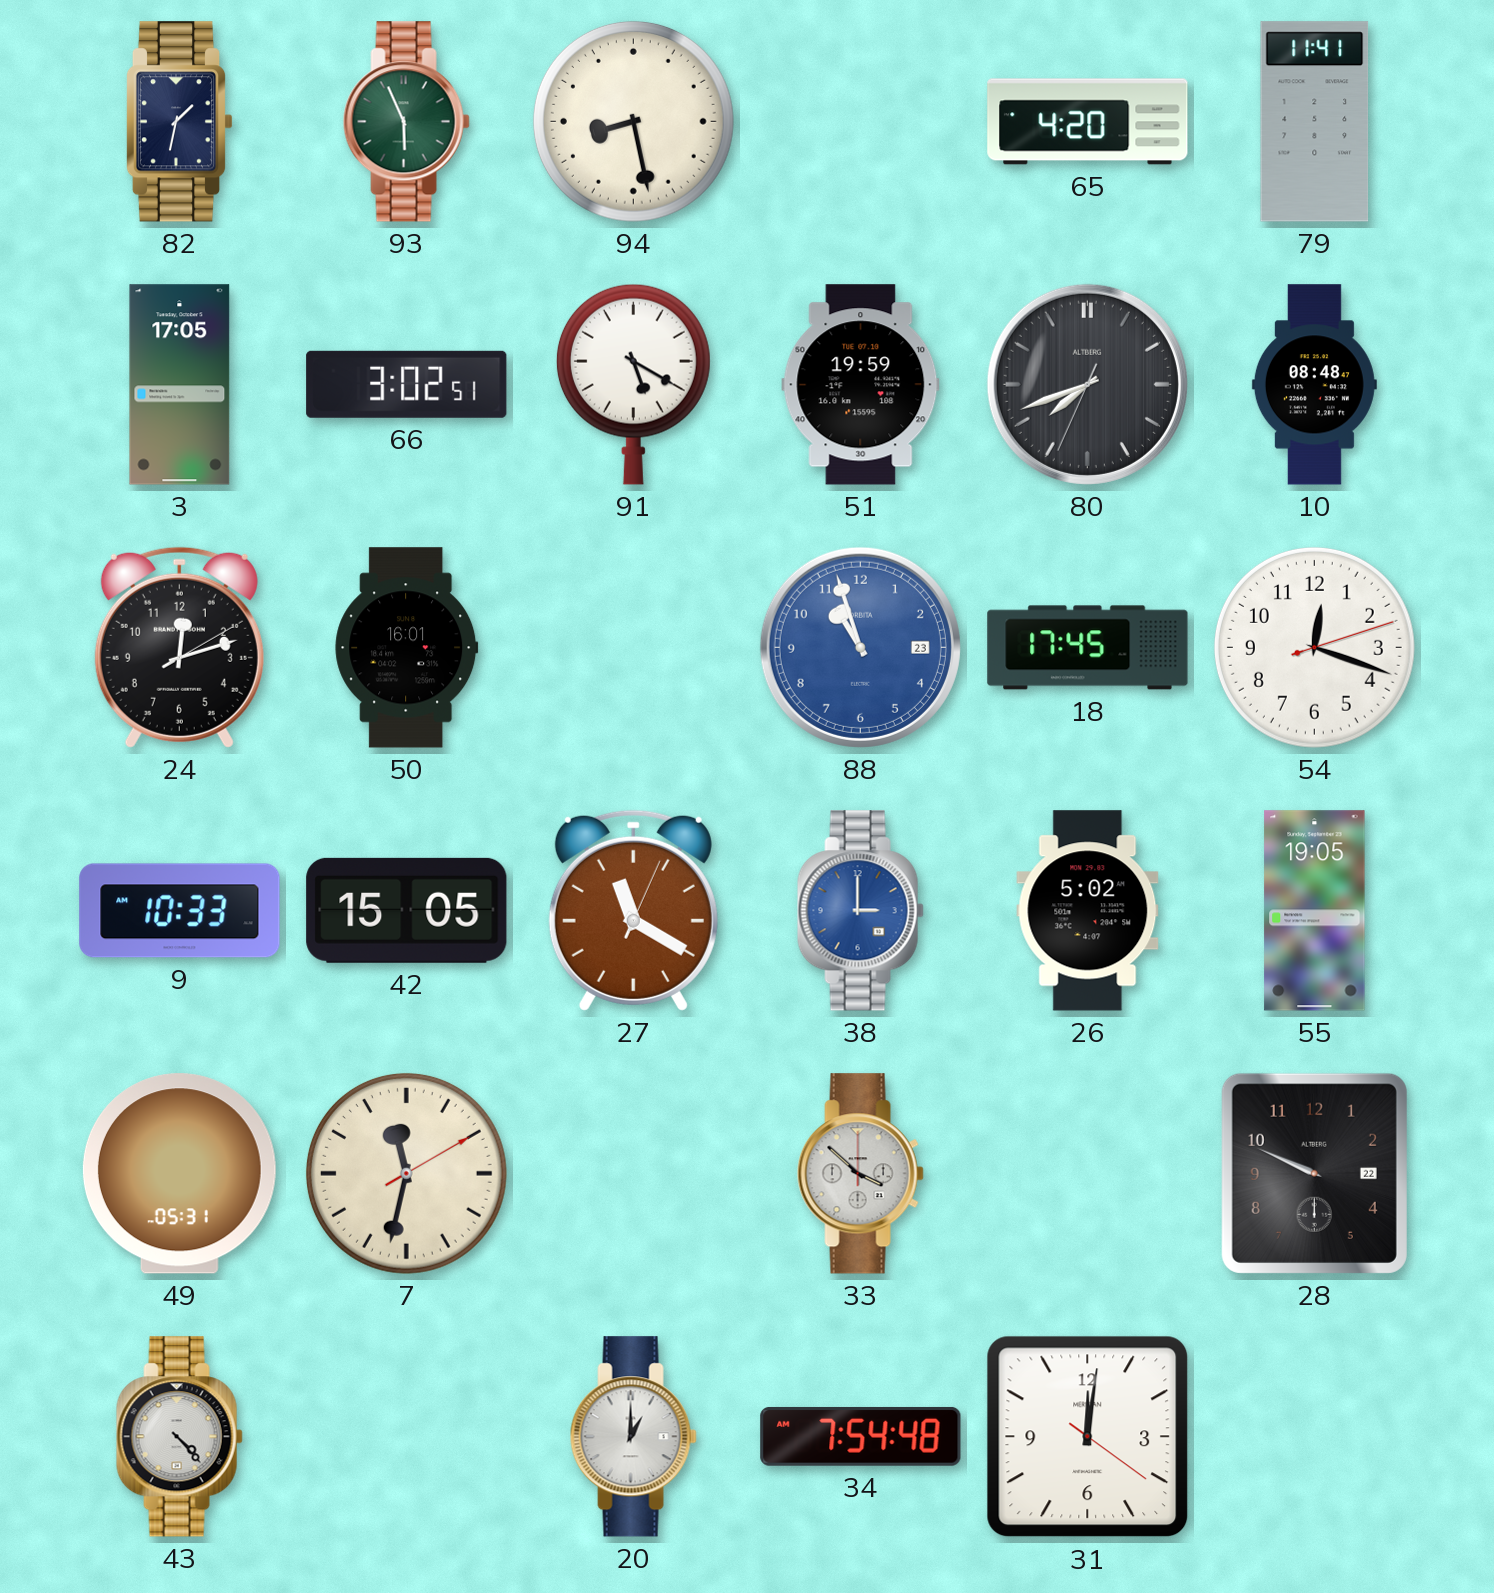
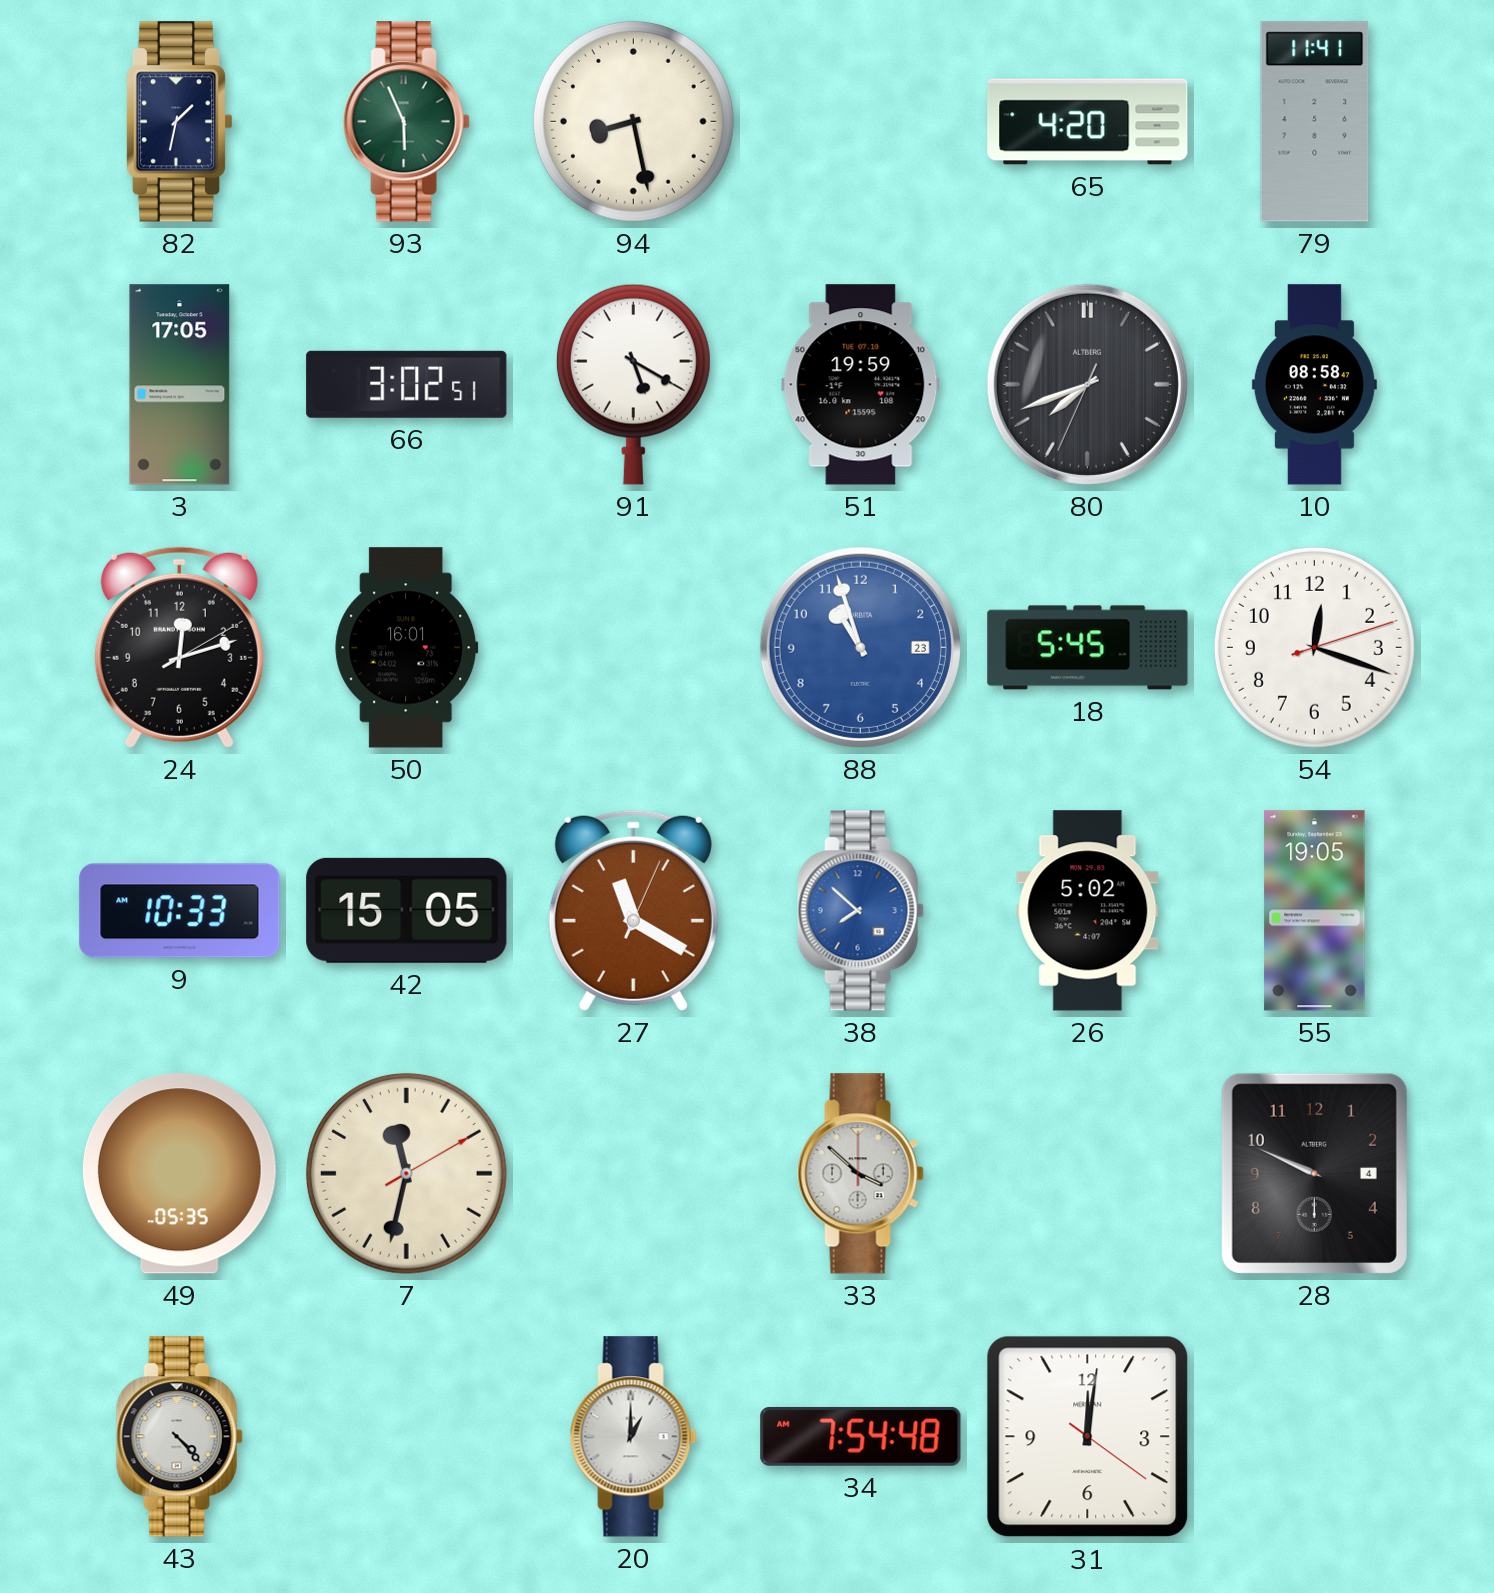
10: 08:48 -> 08:58
18: 17:45 -> 5:45
38: 3:00 -> 7:52
49: 05:31 -> 05:35
28 date: 22 -> 4
